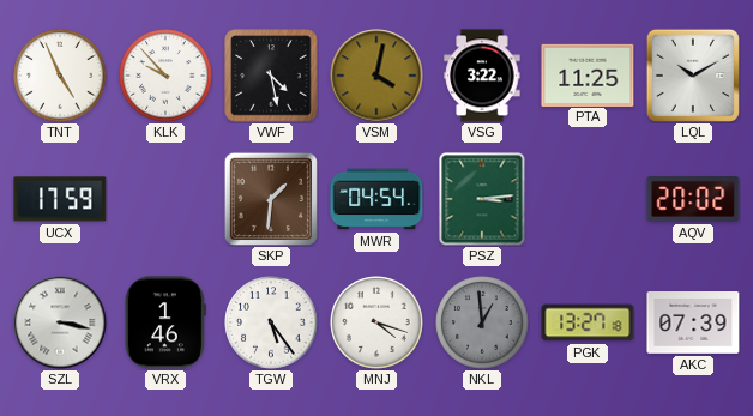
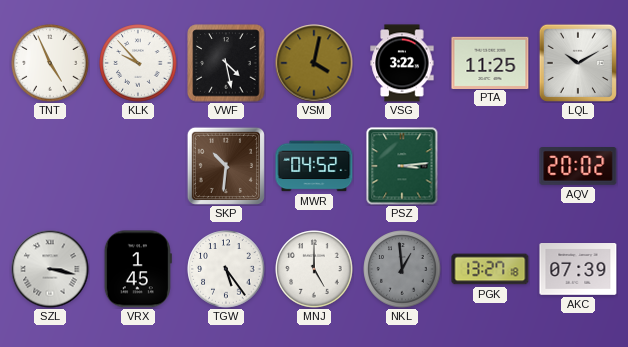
UCX: 17:59 -> none
SKP: 1:31 -> 10:31
MWR: 04:54 -> 04:52
VRX: 1:46 -> 1:45
MNJ: 4:18 -> 5:00
